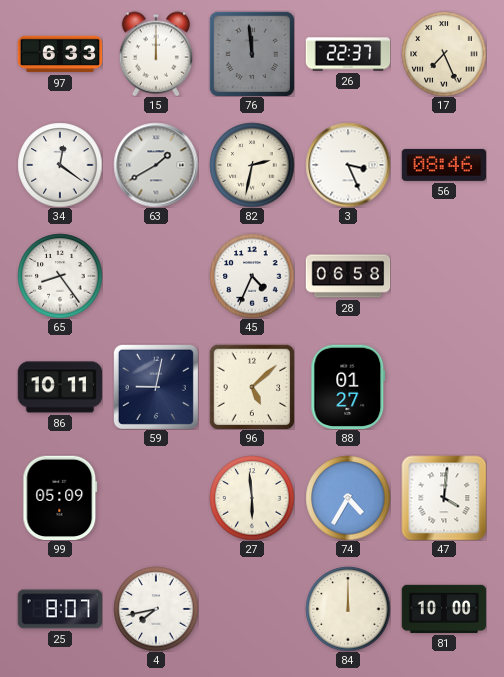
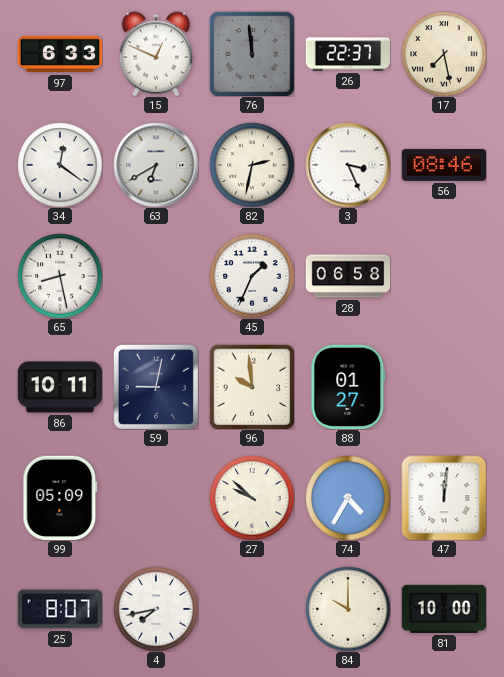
15: 12:00 -> 12:49
17: 7:26 -> 7:28
63: 1:40 -> 6:40
65: 8:24 -> 8:28
45: 4:34 -> 1:34
96: 5:08 -> 9:59
27: 5:59 -> 9:52
47: 4:01 -> 12:01
84: 12:00 -> 10:00
